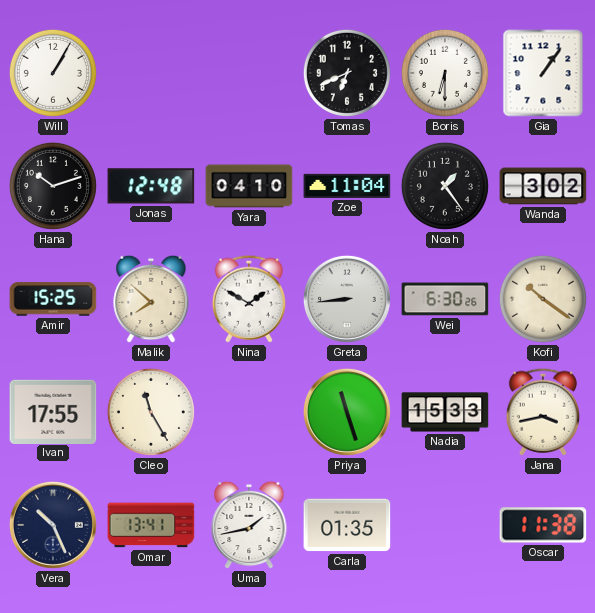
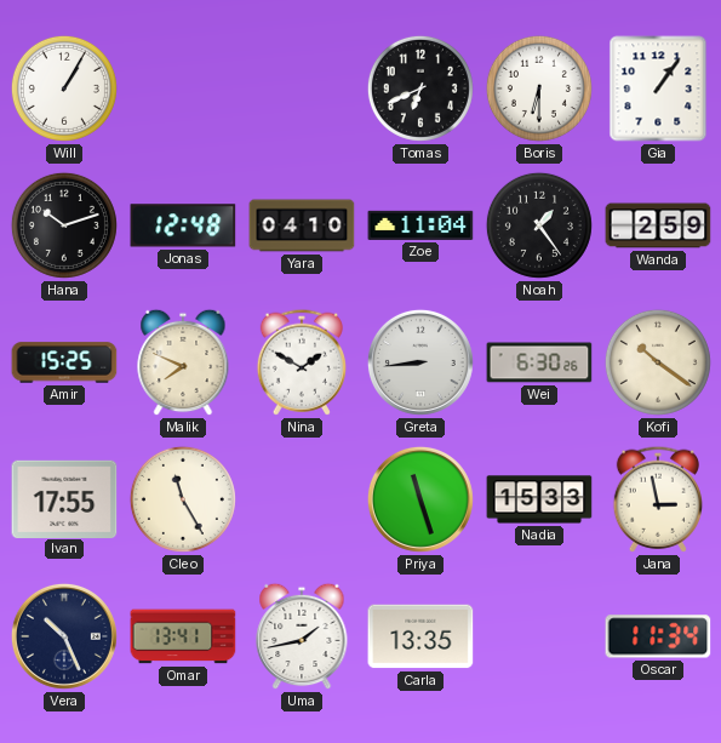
Wanda: 3:02 -> 2:59
Malik: 7:52 -> 7:49
Jana: 3:43 -> 2:58
Carla: 01:35 -> 13:35
Oscar: 11:38 -> 11:34
